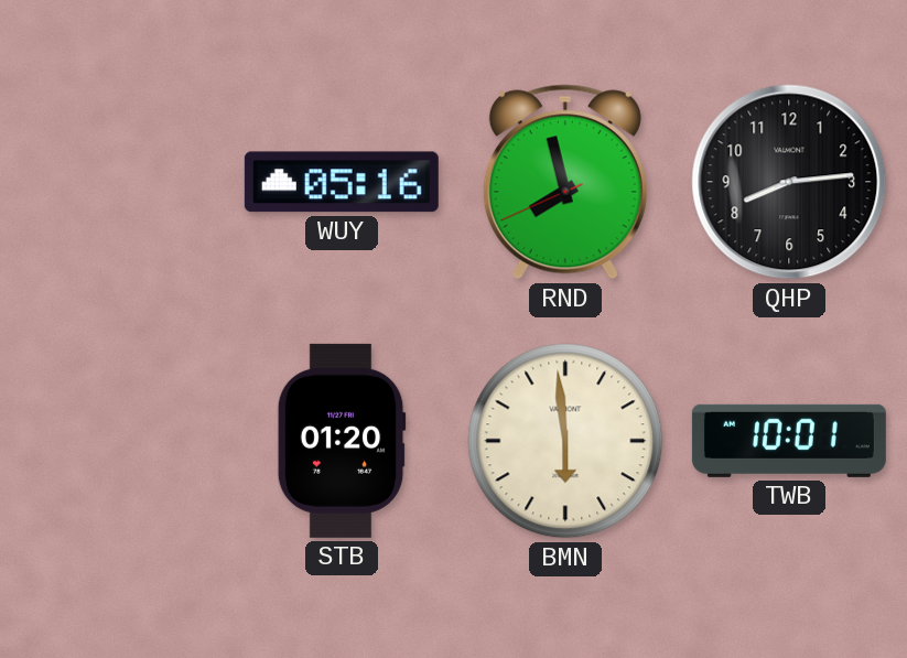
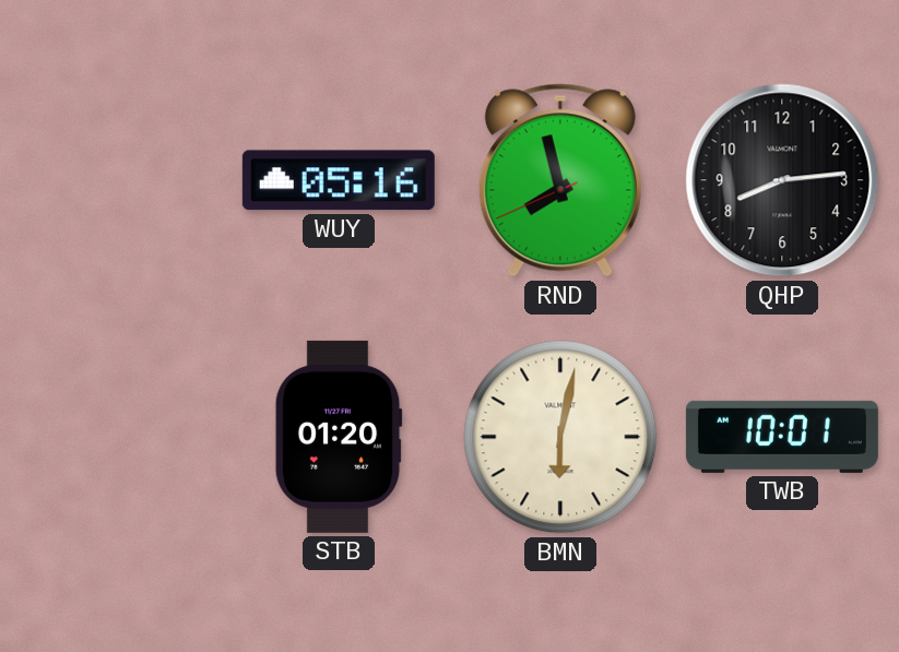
BMN: 5:59 -> 6:02
